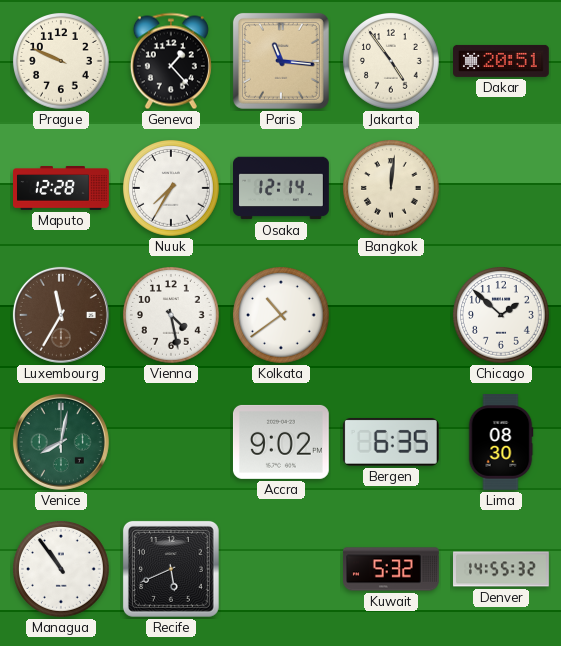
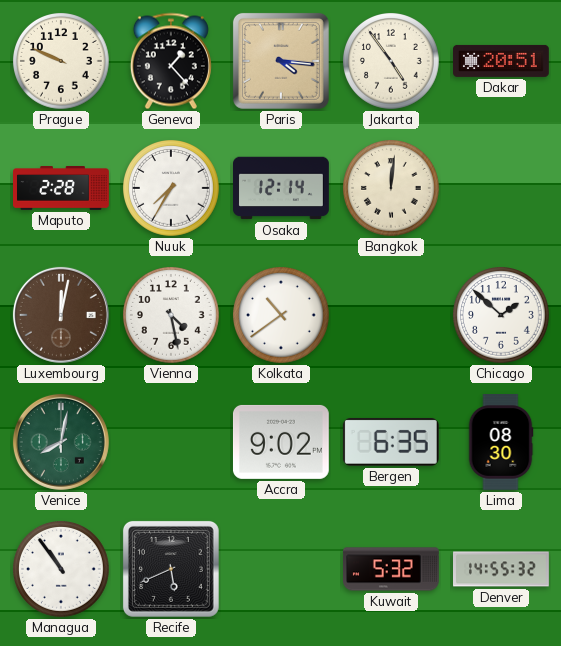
Paris: 11:16 -> 4:16
Maputo: 12:28 -> 2:28
Luxembourg: 11:35 -> 12:02
